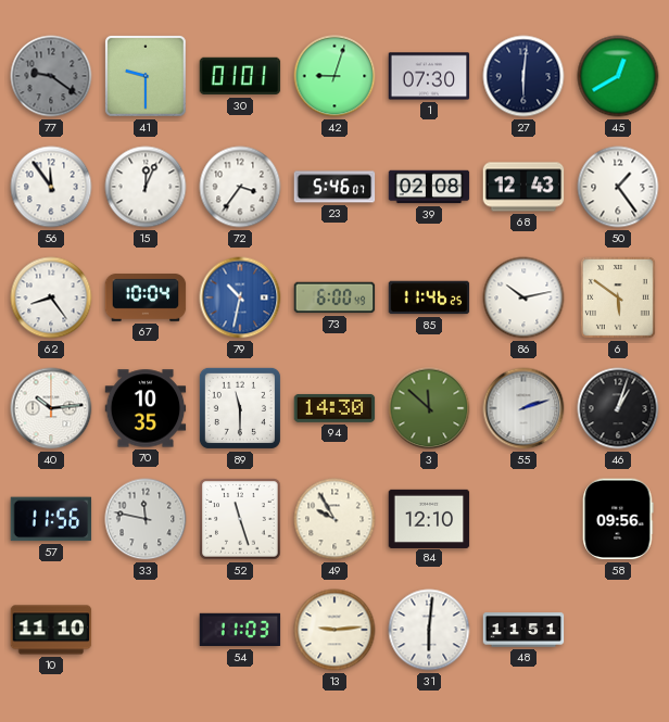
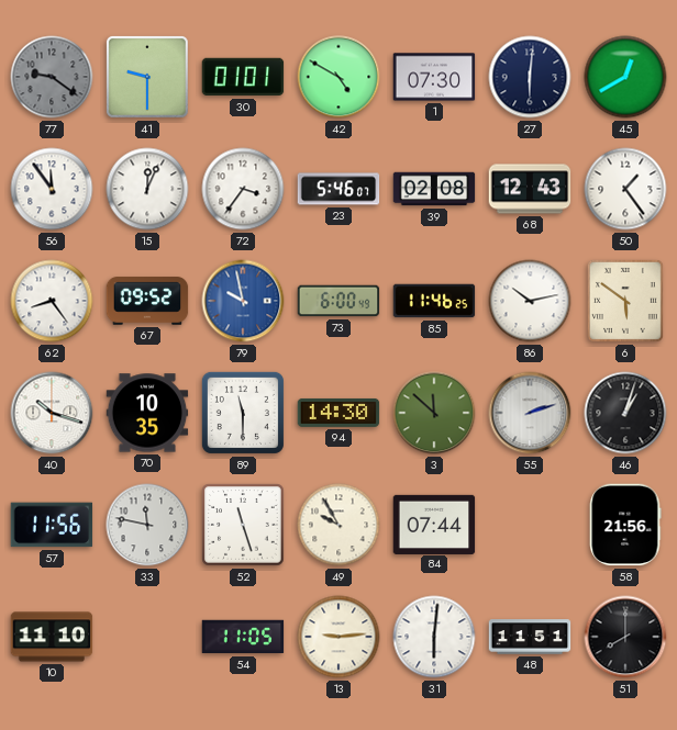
42: 9:03 -> 4:50
67: 10:04 -> 09:52
79: 10:32 -> 9:58
40: 10:14 -> 10:18
84: 12:10 -> 07:44
58: 09:56 -> 21:56
54: 11:03 -> 11:05
51: none -> 8:00
